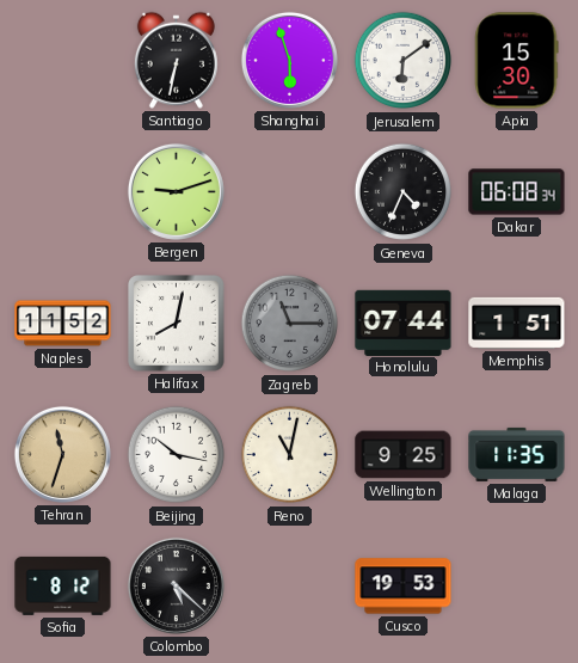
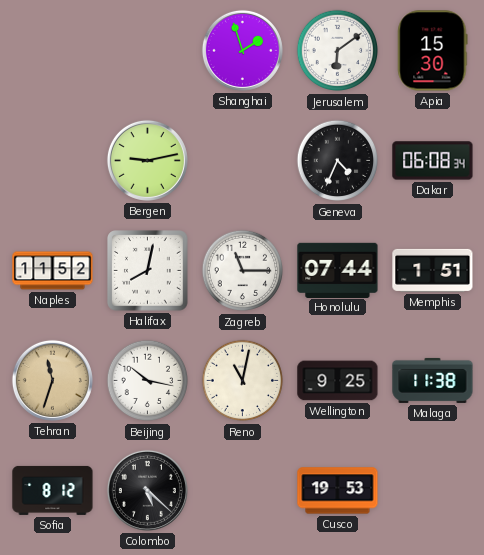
Santiago: 6:32 -> none
Shanghai: 5:57 -> 1:57
Bergen: 9:12 -> 9:13
Zagreb dial: grey -> white
Malaga: 11:35 -> 11:38
